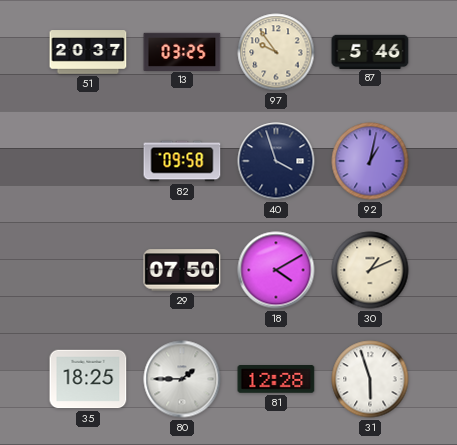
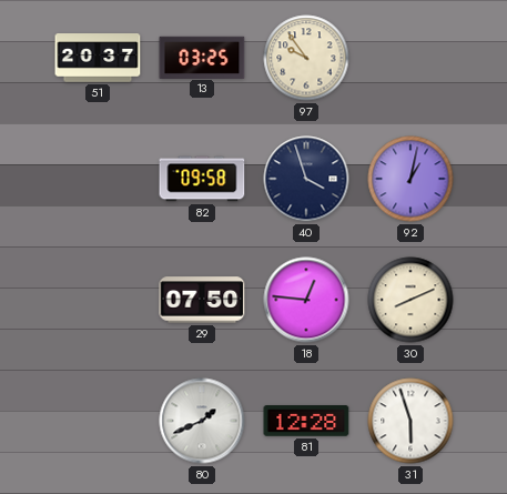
87: 5:46 -> none
18: 4:10 -> 12:46
30: 1:11 -> 8:11
35: 18:25 -> none
80: 1:45 -> 1:41
